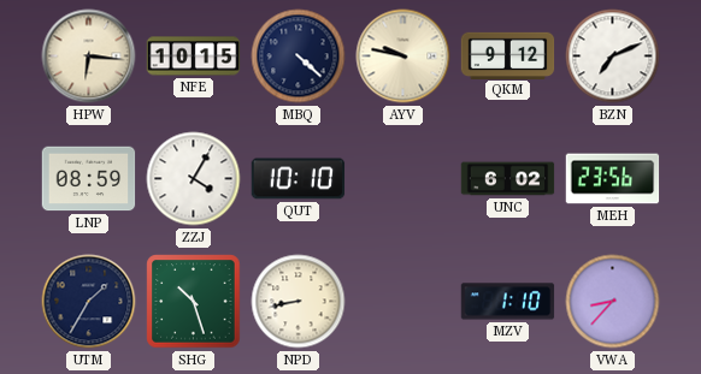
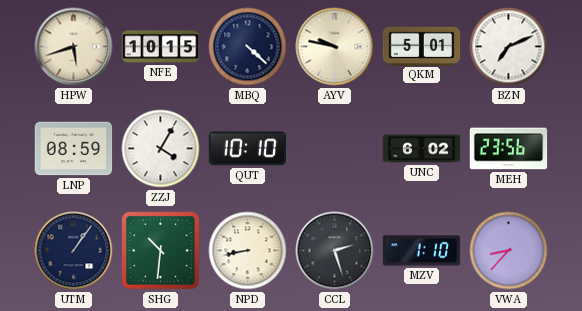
HPW: 6:16 -> 5:42
QKM: 9:12 -> 5:01
UTM: 1:35 -> 1:06
SHG: 10:27 -> 10:31
CCL: none -> 2:27
